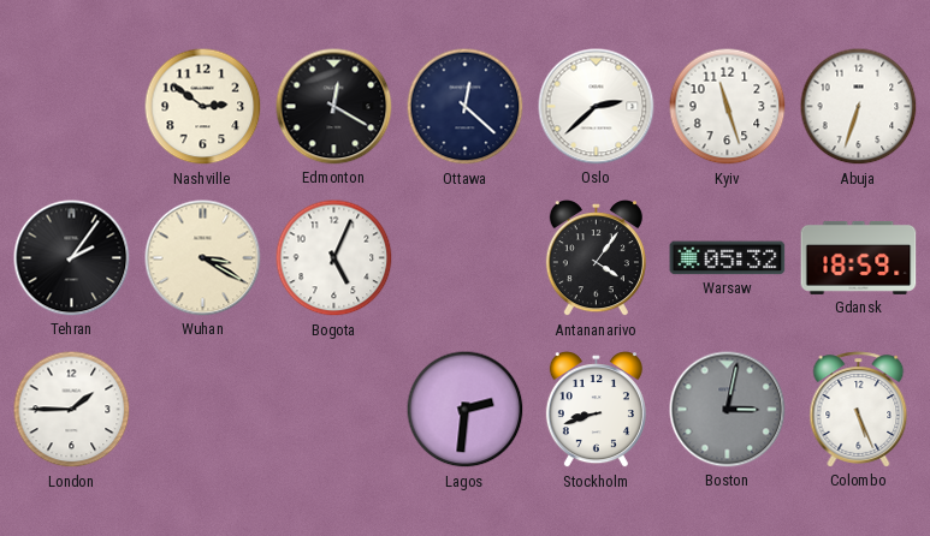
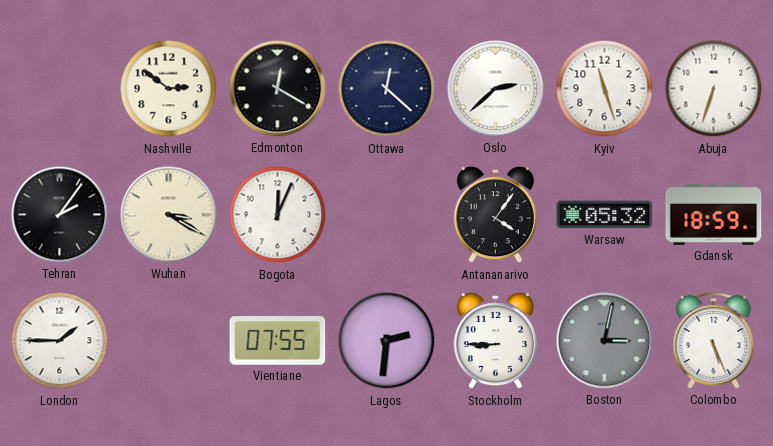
Bogota: 5:04 -> 12:04
Vientiane: none -> 07:55
Stockholm: 8:42 -> 8:45
